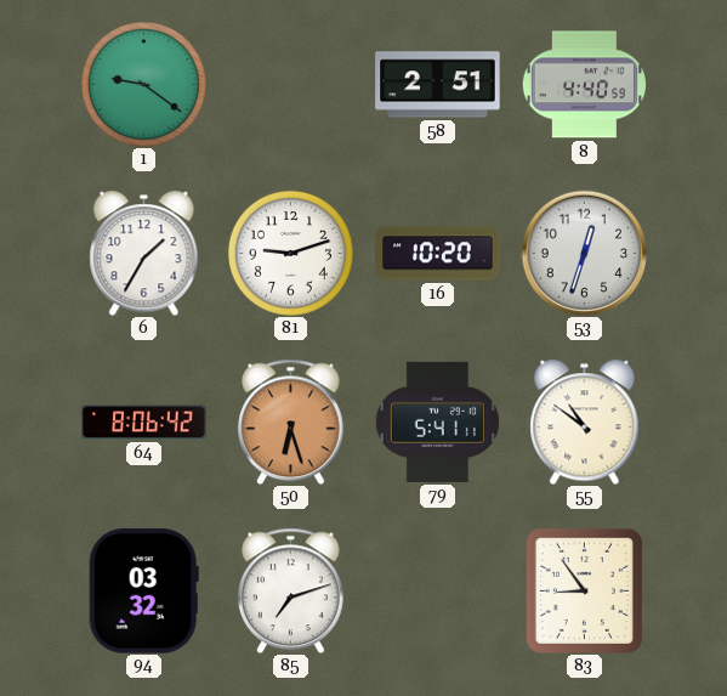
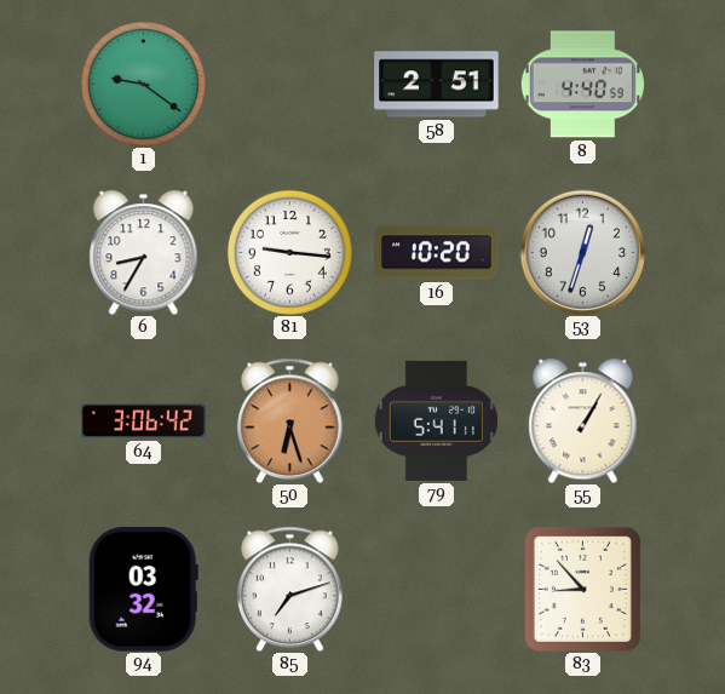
6: 1:35 -> 8:35
81: 9:12 -> 9:16
64: 8:06 -> 3:06
55: 10:51 -> 1:05
83: 8:54 -> 8:53
